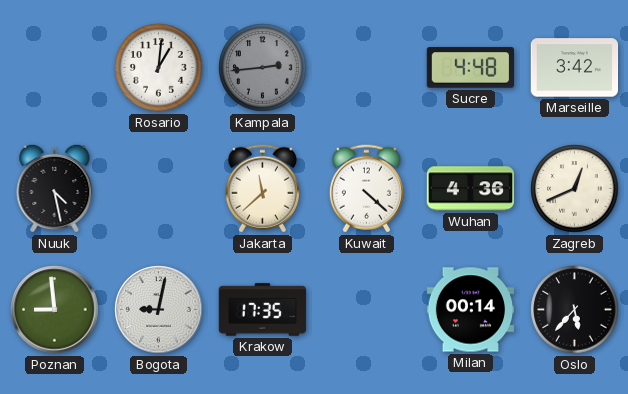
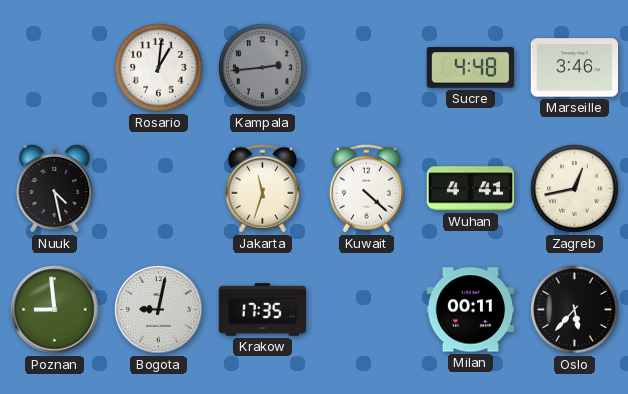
Marseille: 3:42 -> 3:46
Jakarta: 11:38 -> 11:33
Wuhan: 4:36 -> 4:41
Zagreb: 12:41 -> 12:43
Milan: 00:14 -> 00:11
